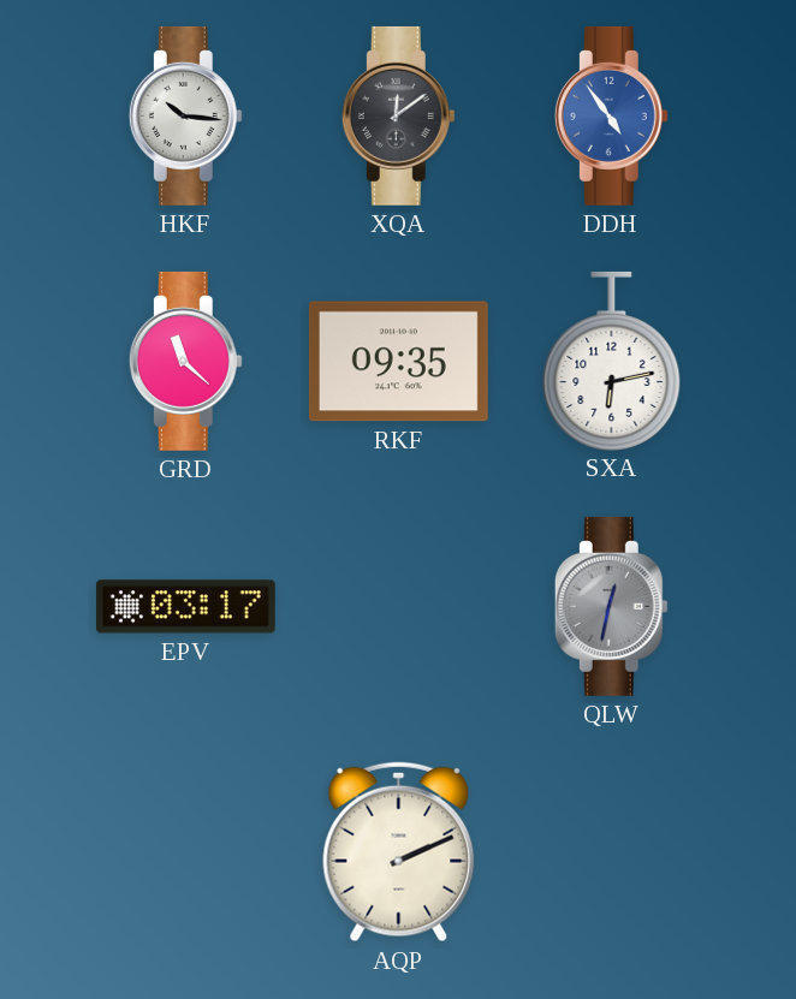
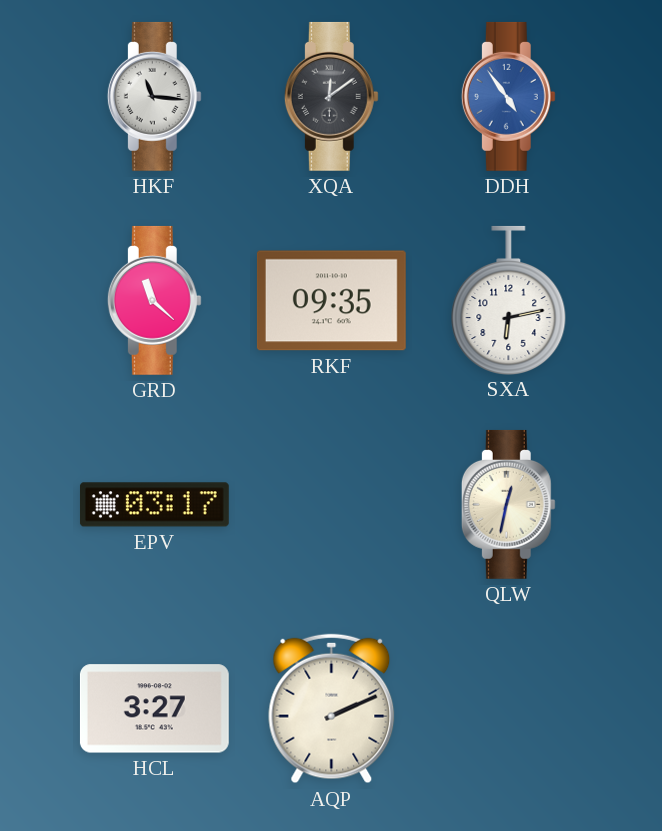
HKF: 10:16 -> 11:16
QLW dial: grey -> cream
HCL: none -> 3:27
